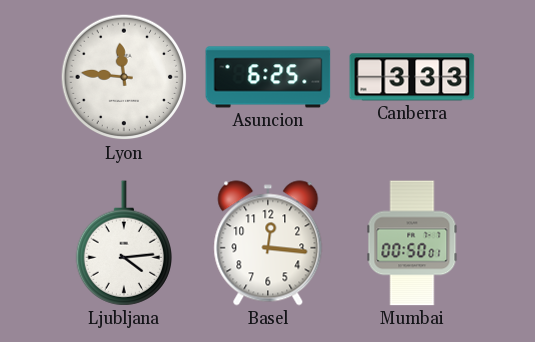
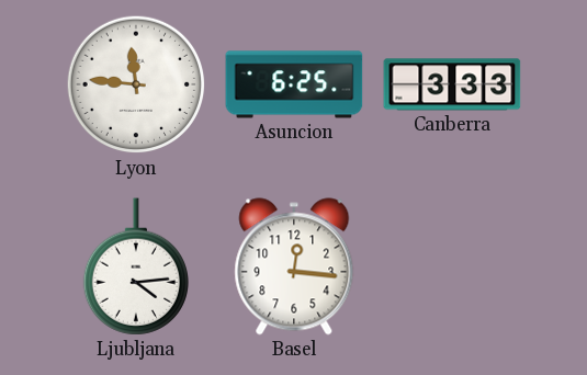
Mumbai: 00:50 -> none
